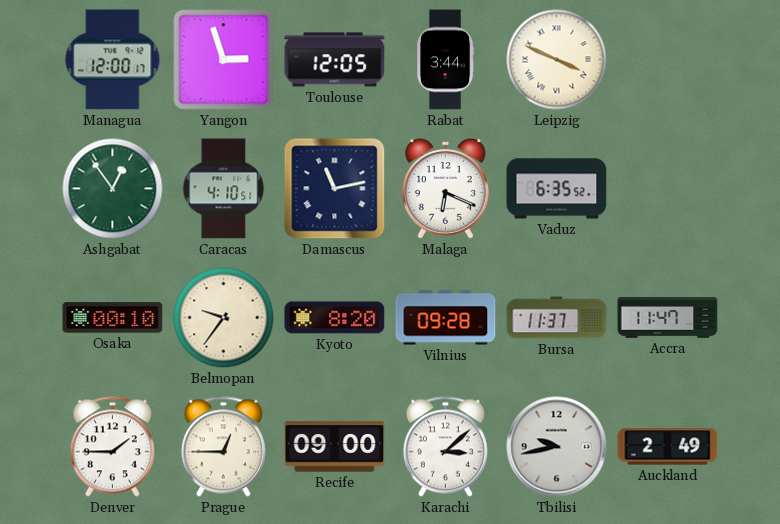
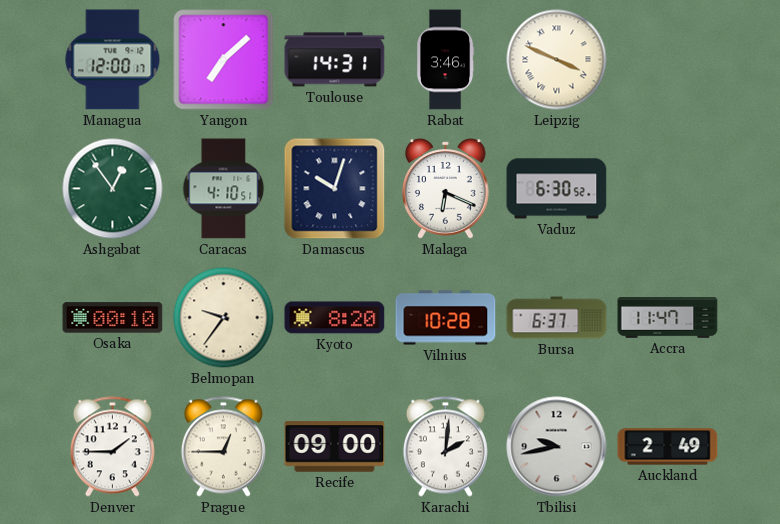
Yangon: 2:57 -> 7:08
Toulouse: 12:05 -> 14:31
Rabat: 3:44 -> 3:46
Damascus: 11:13 -> 10:03
Vaduz: 6:35 -> 6:30
Vilnius: 09:28 -> 10:28
Bursa: 11:37 -> 6:37
Karachi: 3:08 -> 2:01
